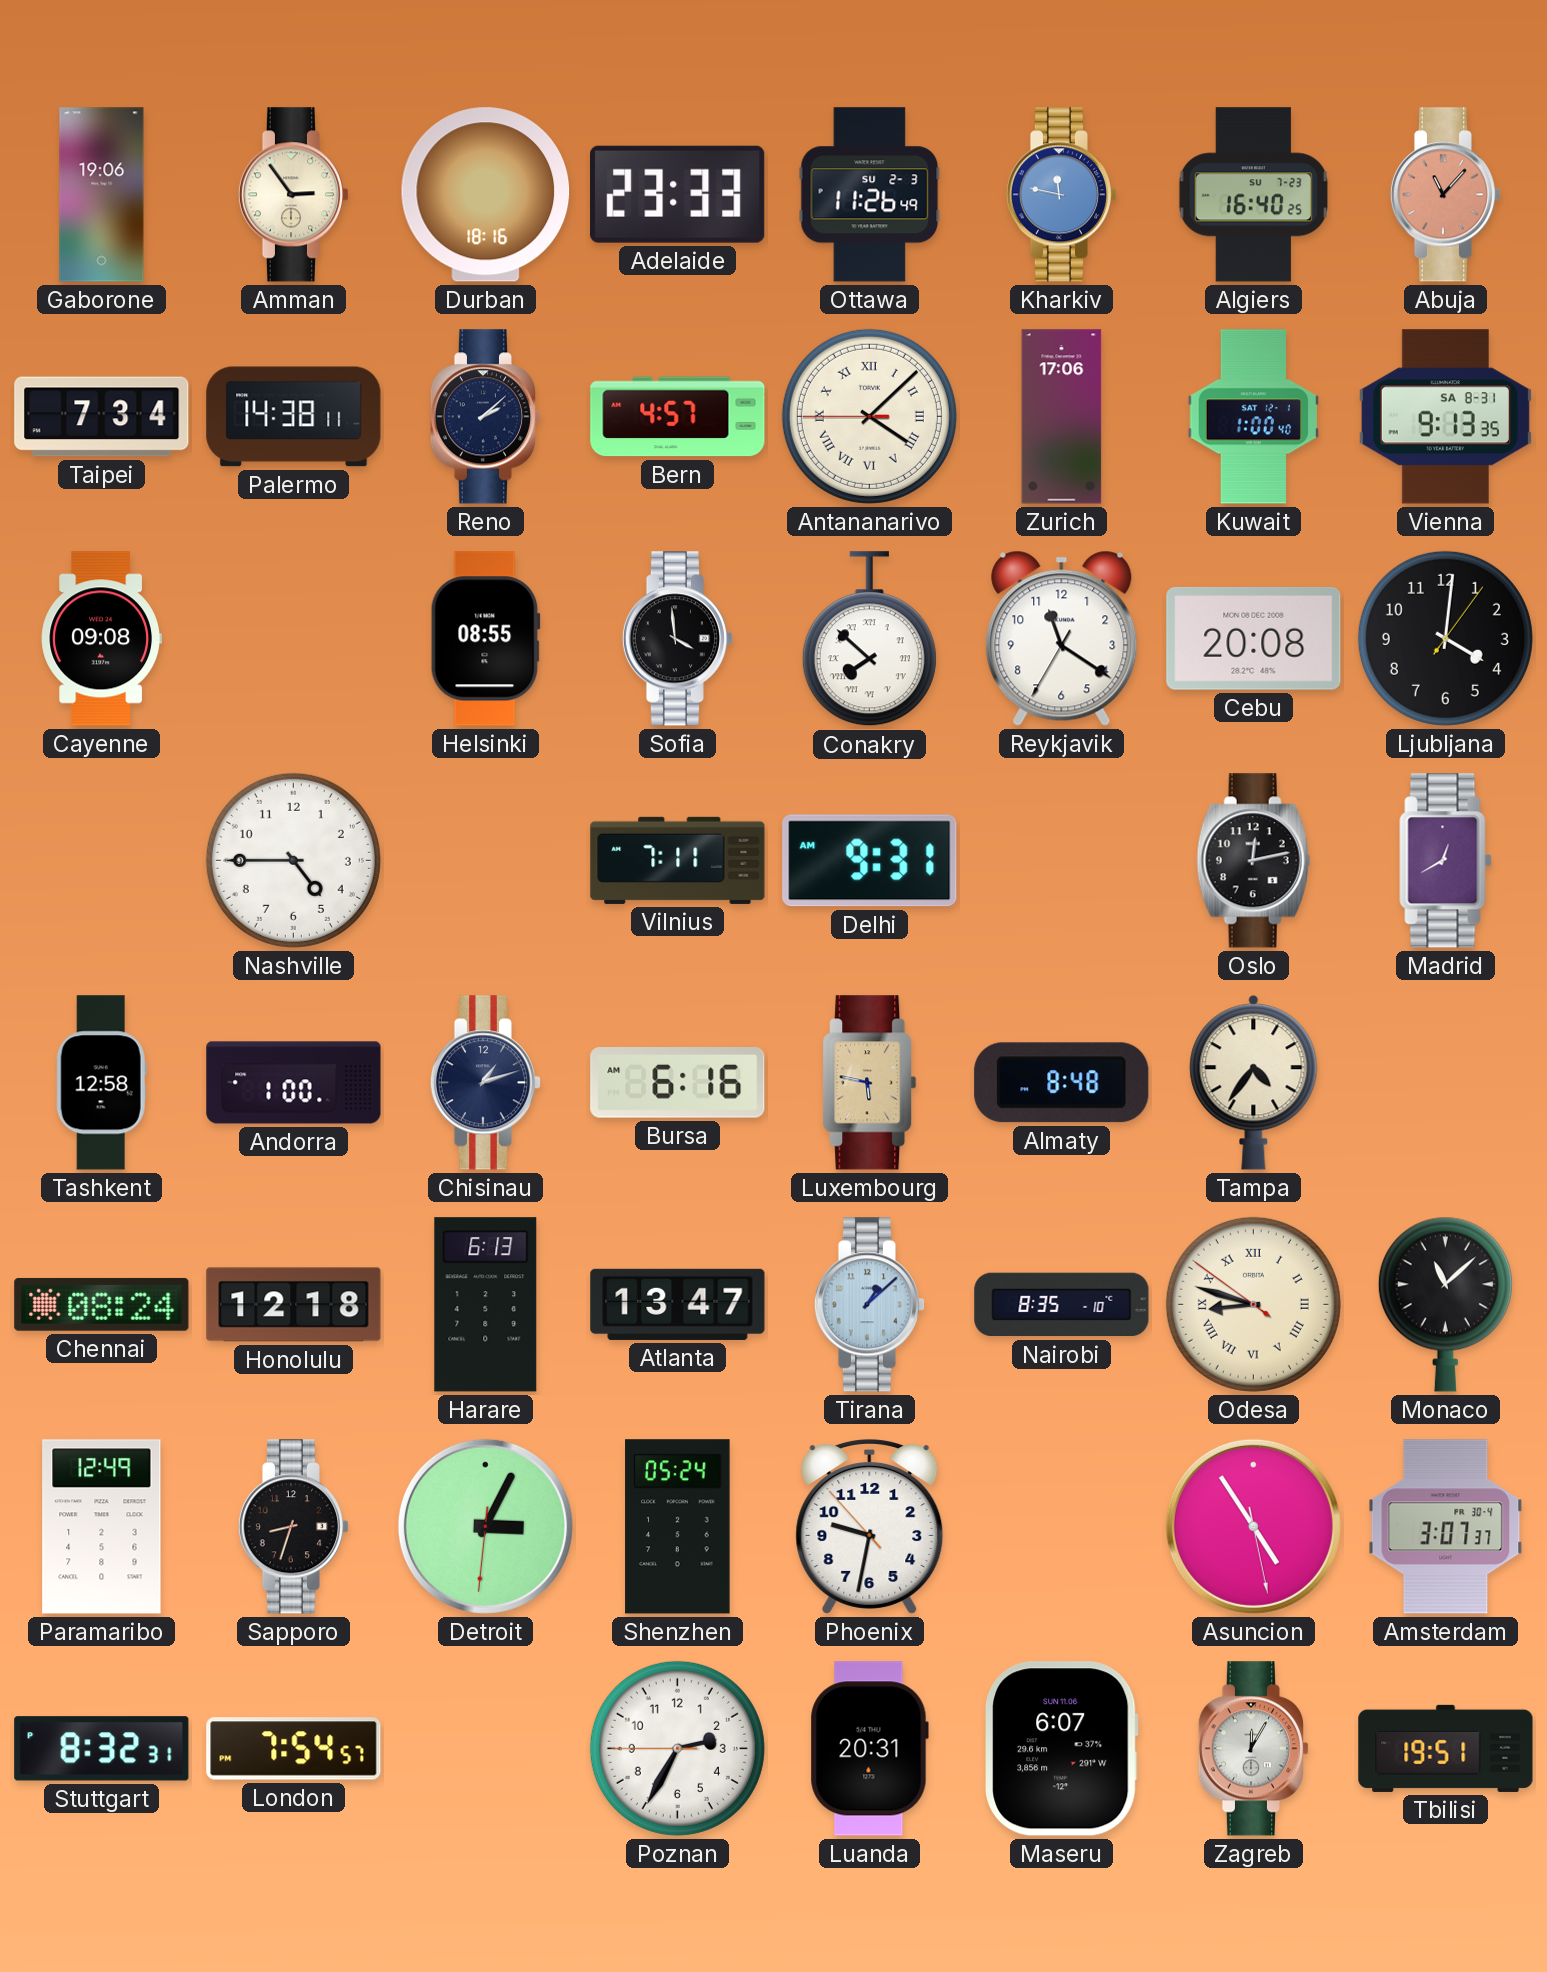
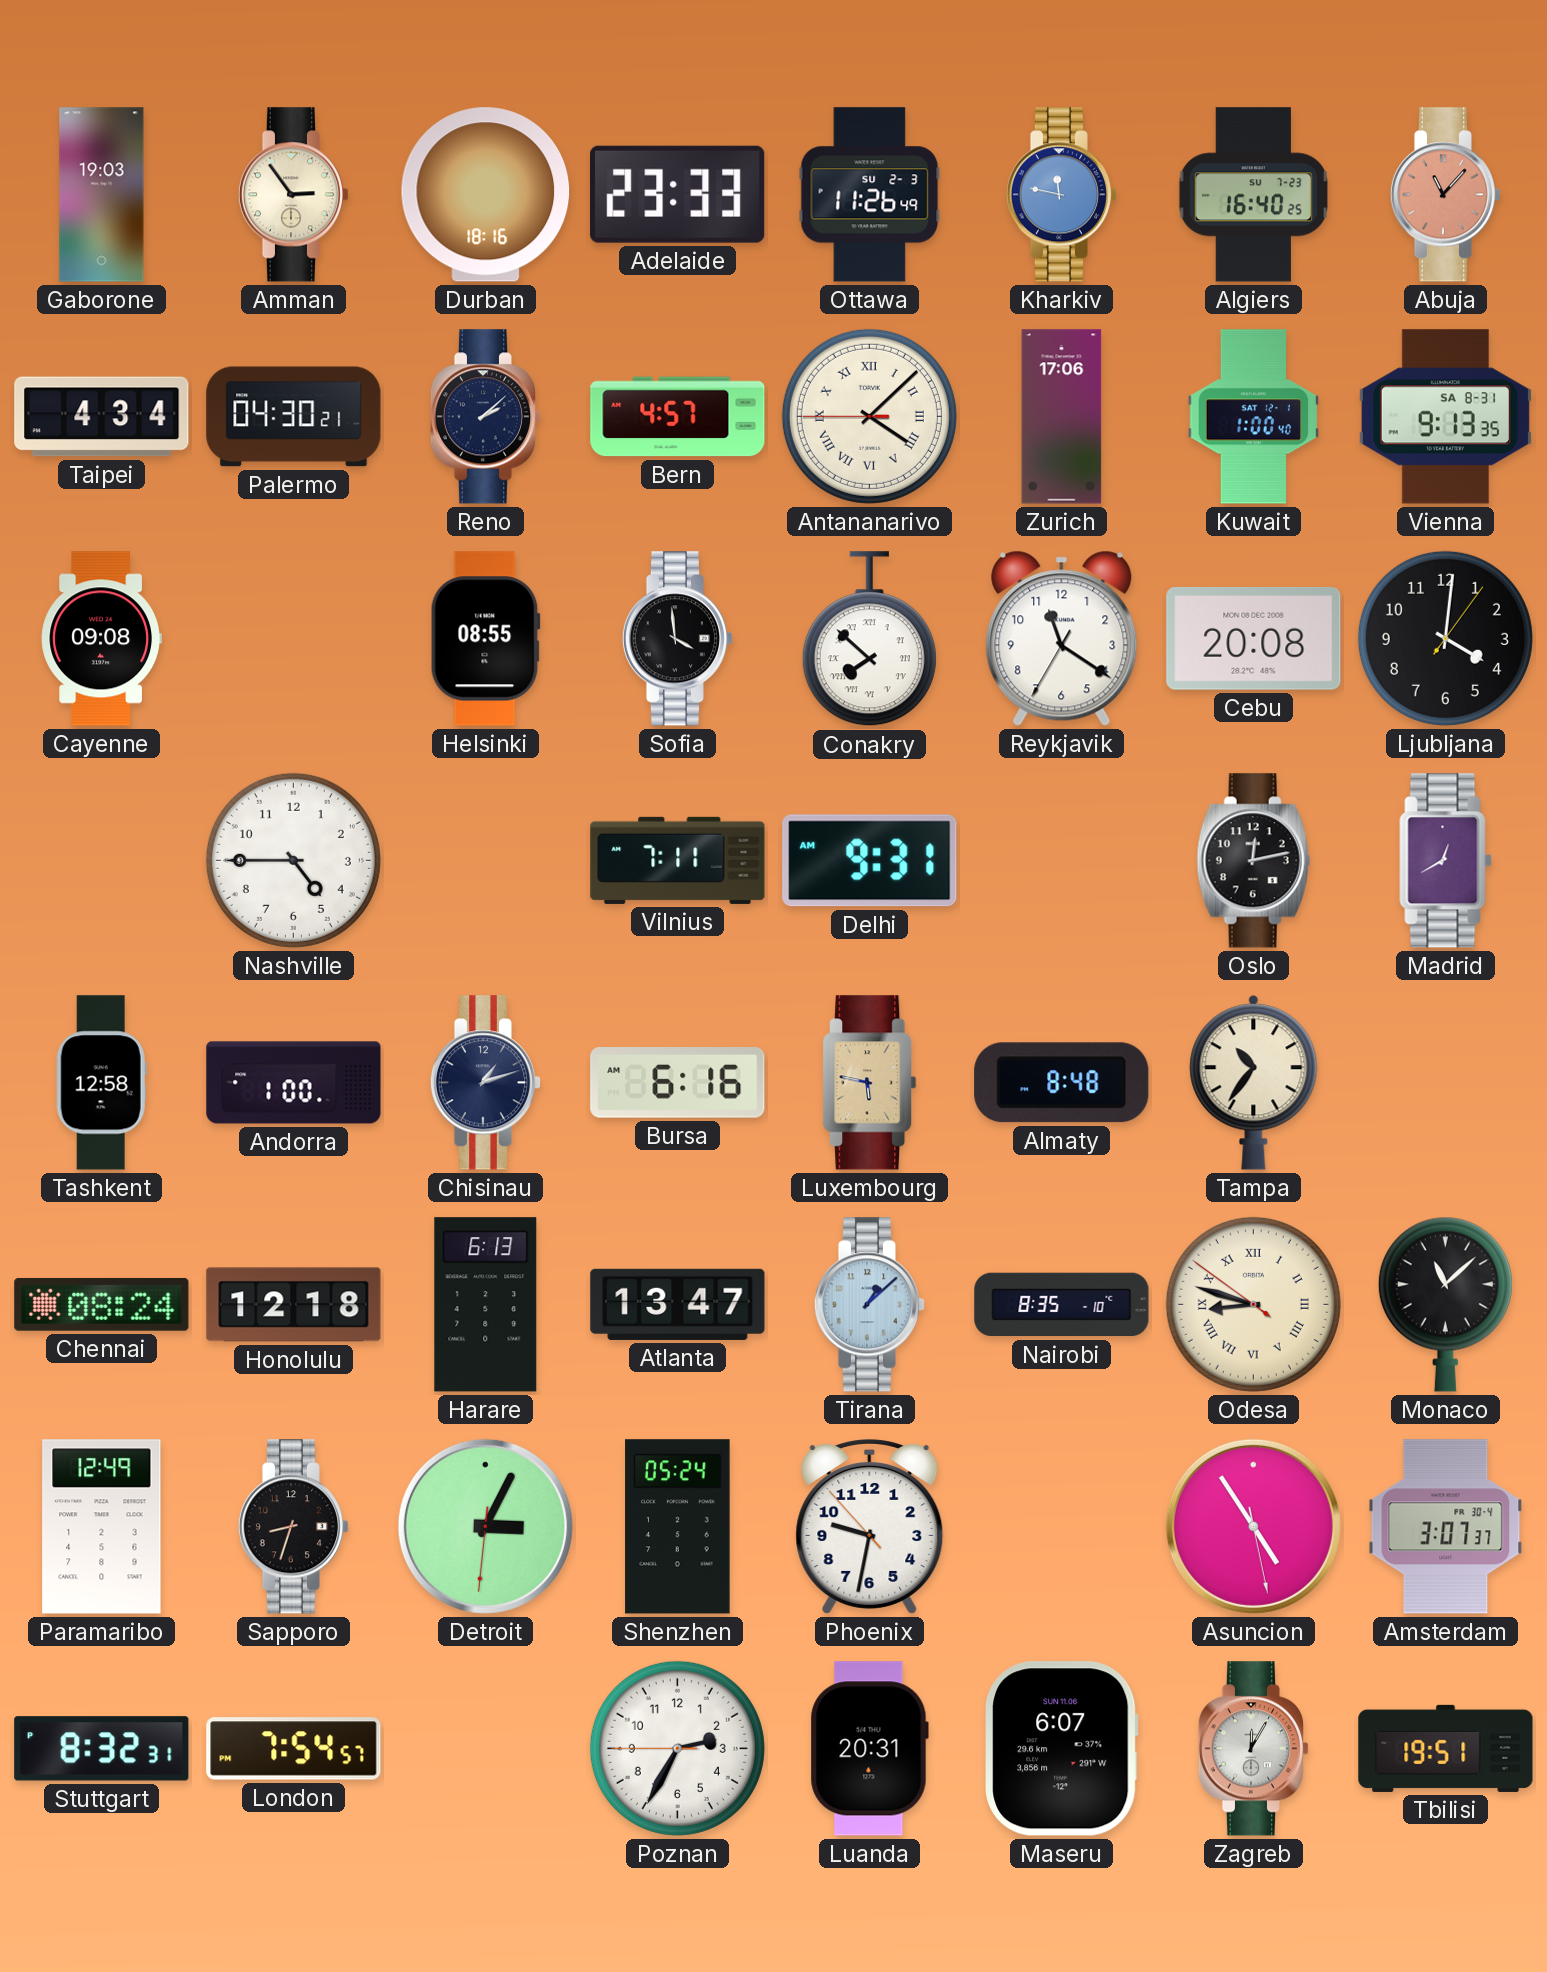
Gaborone: 19:06 -> 19:03
Taipei: 7:34 -> 4:34
Palermo: 14:38 -> 04:30
Tampa: 4:36 -> 10:36
